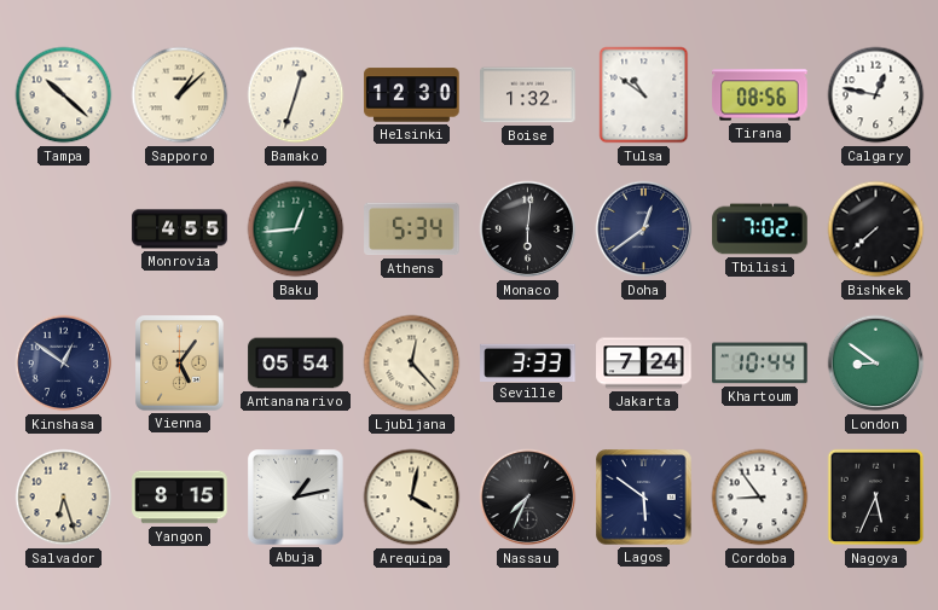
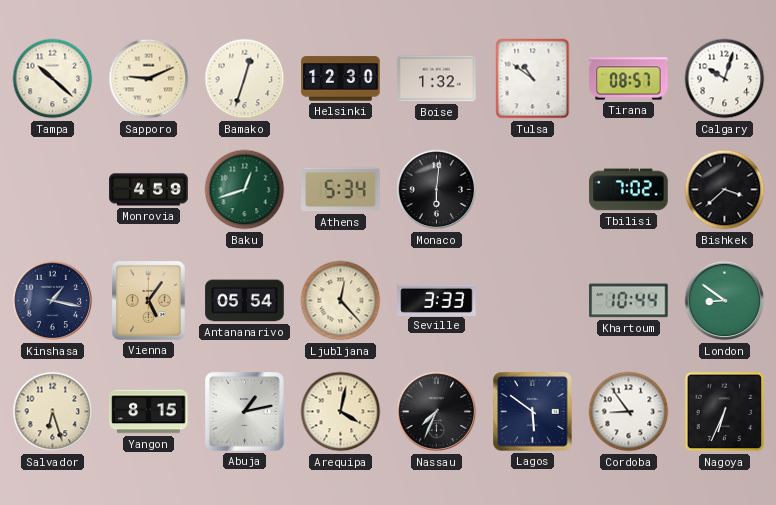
Sapporo: 1:08 -> 9:11
Tirana: 08:56 -> 08:57
Calgary: 12:47 -> 10:03
Monrovia: 4:55 -> 4:59
Baku: 12:44 -> 12:42
Doha: 12:39 -> none
Bishkek: 7:38 -> 3:38
Kinshasa: 12:51 -> 1:17
Jakarta: 7:24 -> none
Nagoya: 5:34 -> 6:34
